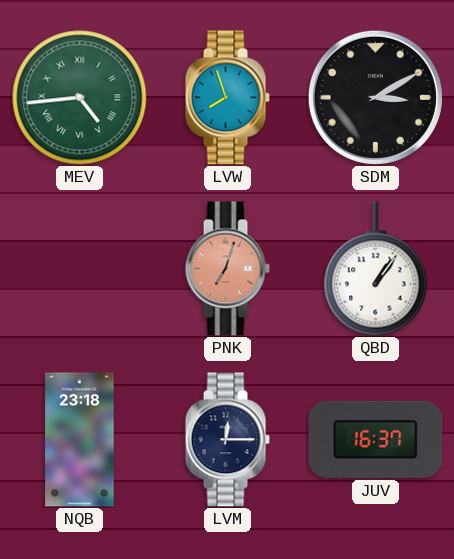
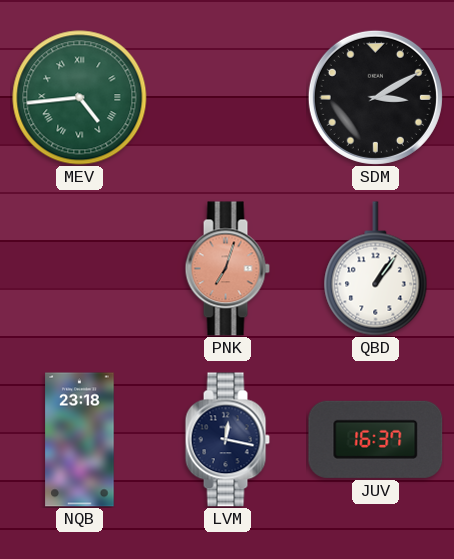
LVW: 7:57 -> none
LVM: 12:15 -> 12:17
